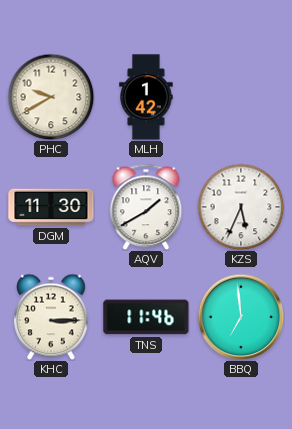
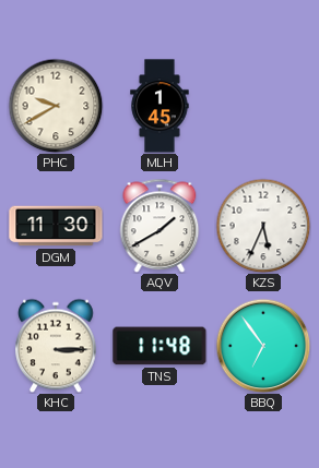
MLH: 1:42 -> 1:45
TNS: 11:46 -> 11:48
BBQ: 6:59 -> 6:54
